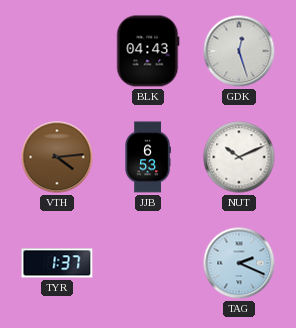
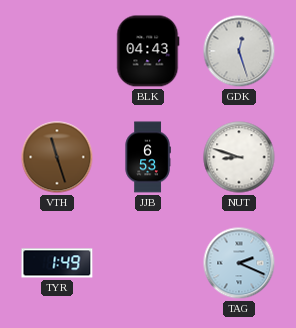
VTH: 4:14 -> 11:27
NUT: 10:11 -> 8:48
TYR: 1:37 -> 1:49
